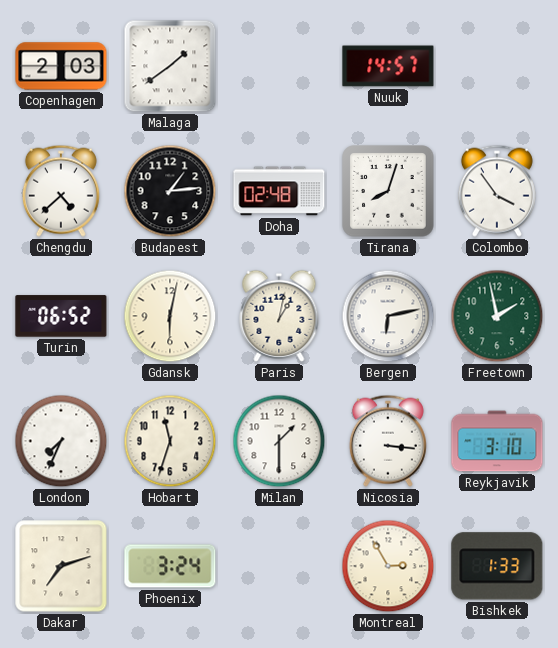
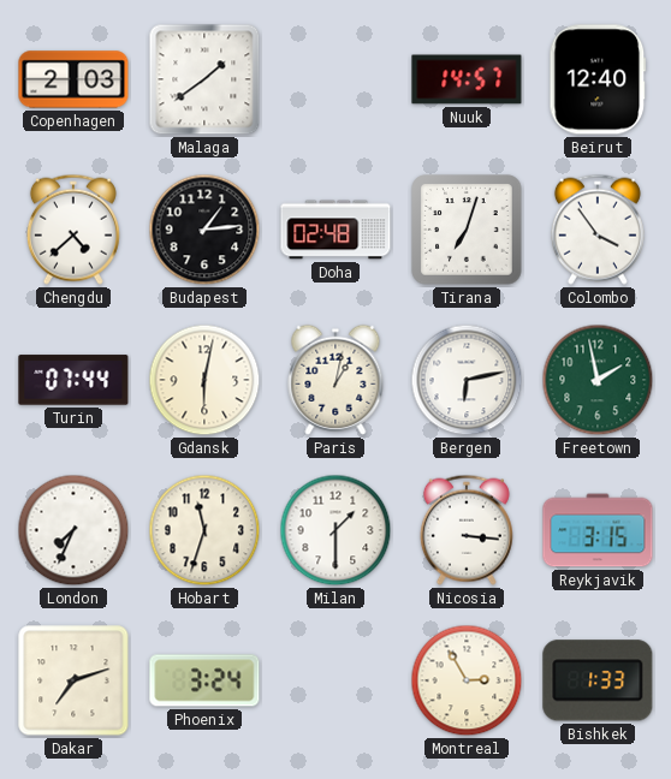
Beirut: none -> 12:40
Tirana: 8:03 -> 7:03
Turin: 06:52 -> 07:44
Reykjavik: 3:10 -> 3:15
